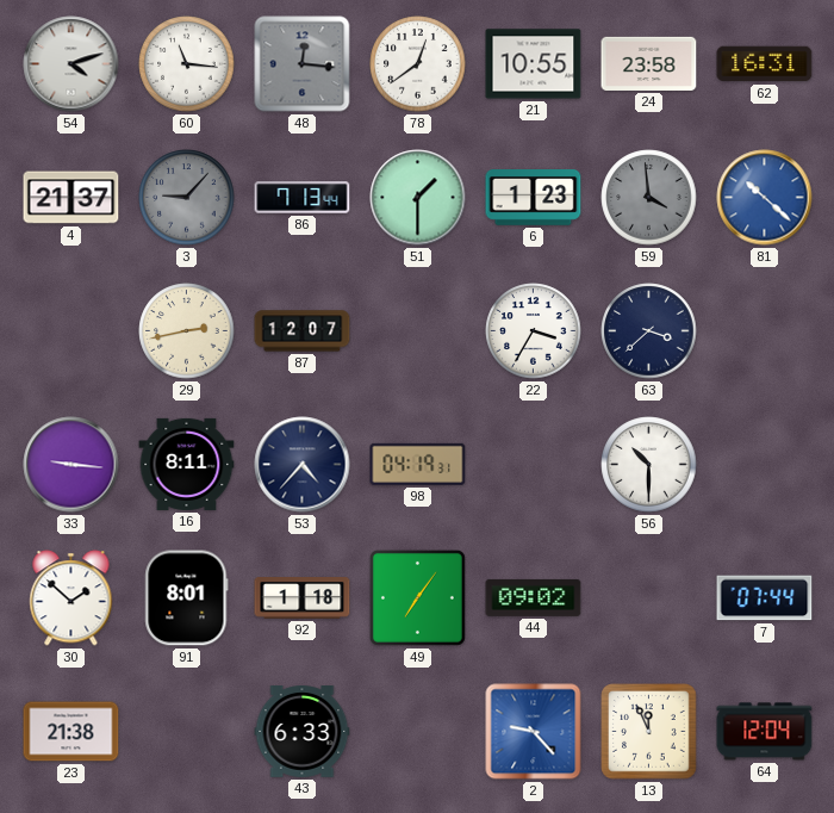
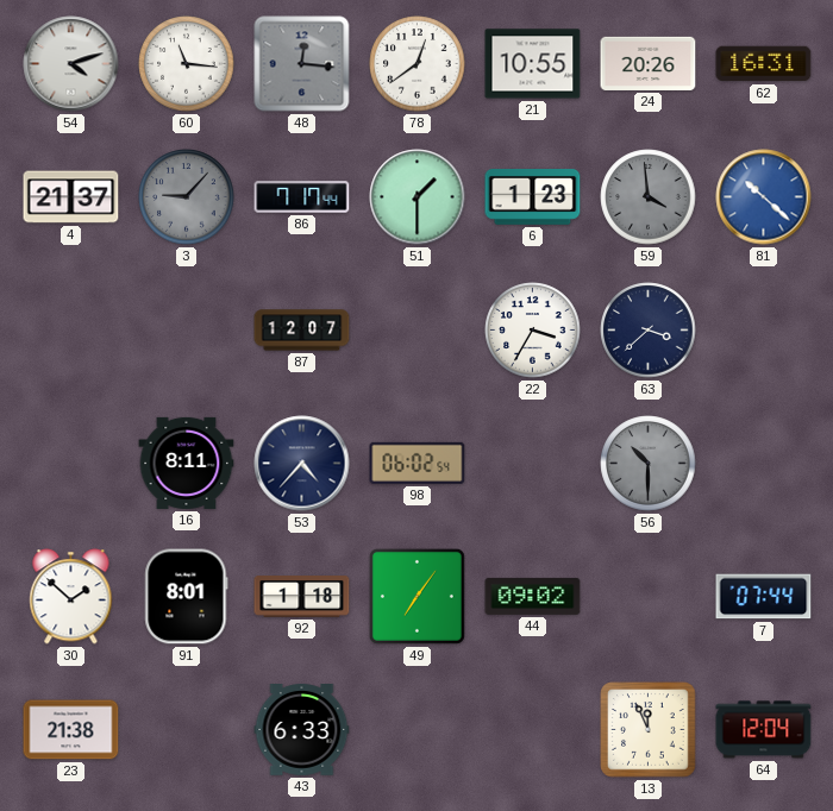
24: 23:58 -> 20:26
86: 7:13 -> 7:17
29: 2:43 -> none
33: 9:16 -> none
98: 04:19 -> 06:02
56 dial: white -> grey
2: 9:23 -> none
